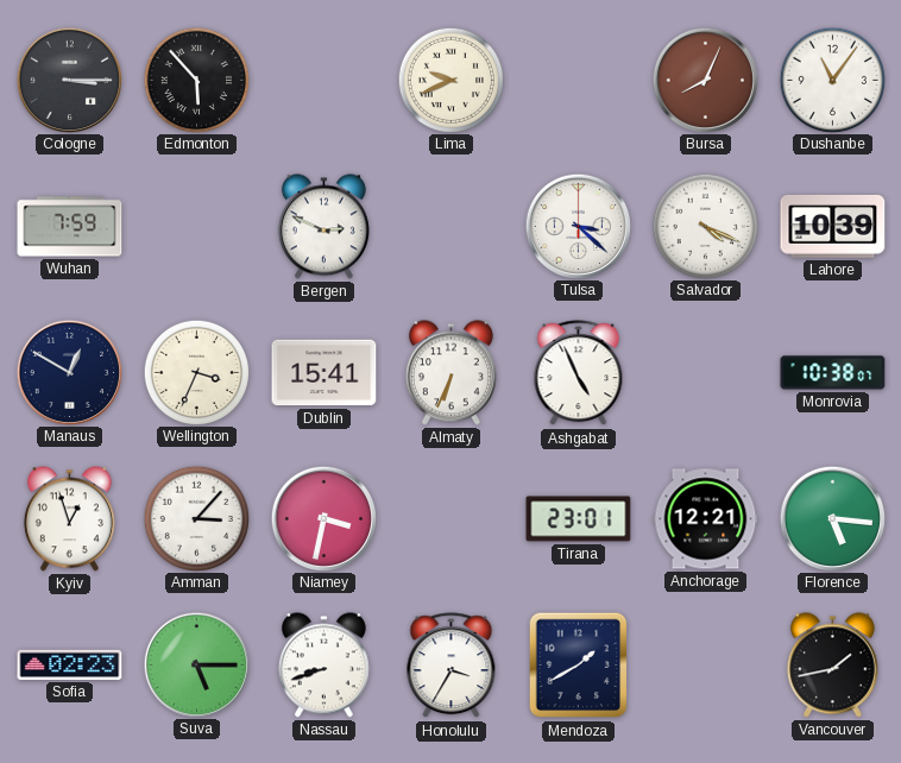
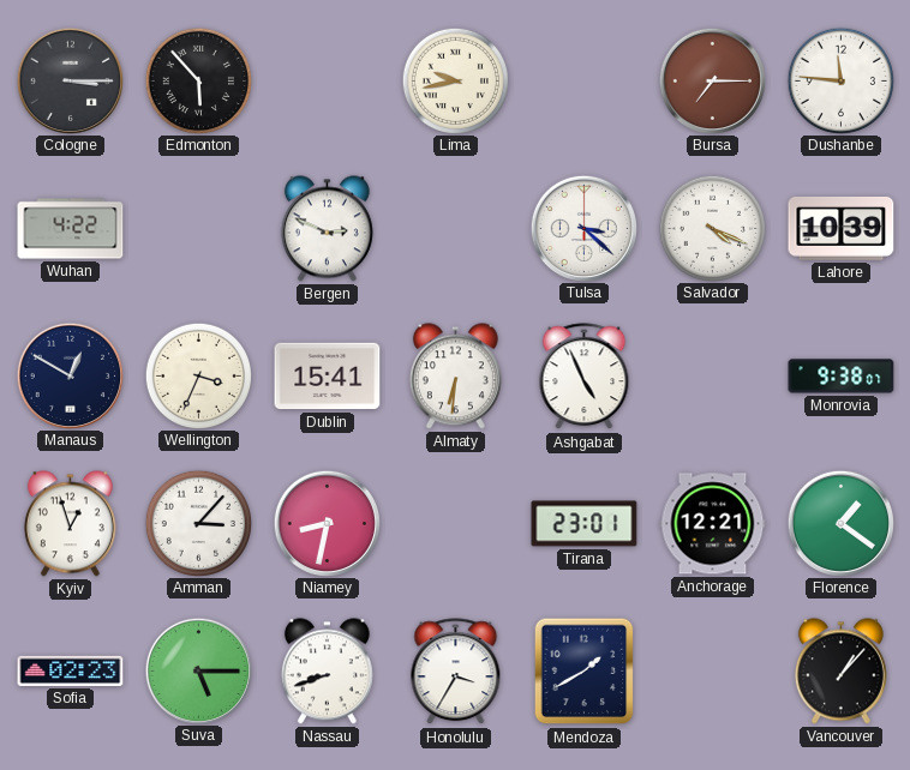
Lima: 9:41 -> 9:43
Bursa: 8:04 -> 7:15
Dushanbe: 11:06 -> 11:46
Wuhan: 7:59 -> 4:22
Almaty: 6:34 -> 6:31
Monrovia: 10:38 -> 9:38
Niamey: 3:32 -> 8:32
Florence: 5:16 -> 1:21
Vancouver: 1:43 -> 1:07
